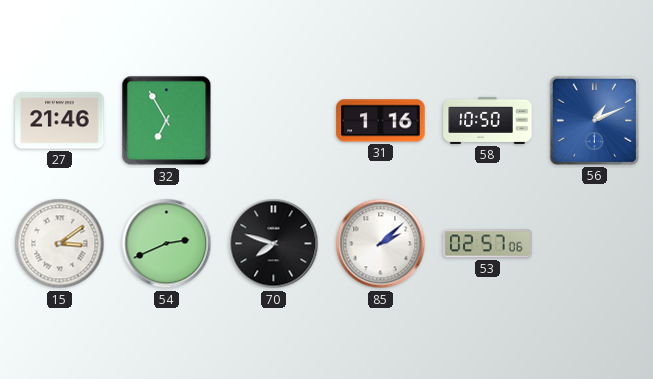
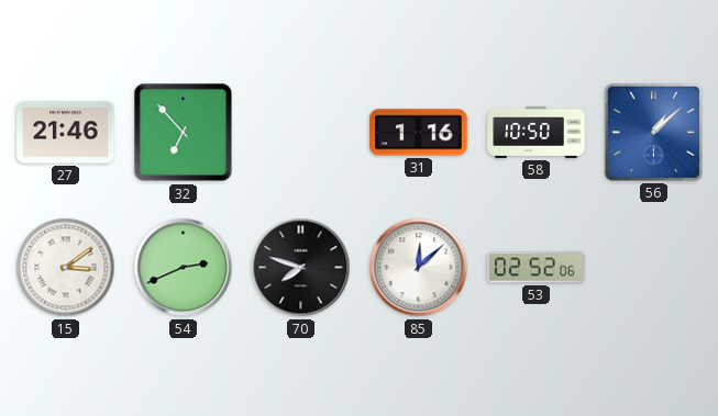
32: 6:55 -> 6:53
56: 1:11 -> 1:08
85: 2:08 -> 12:08
53: 02:57 -> 02:52
